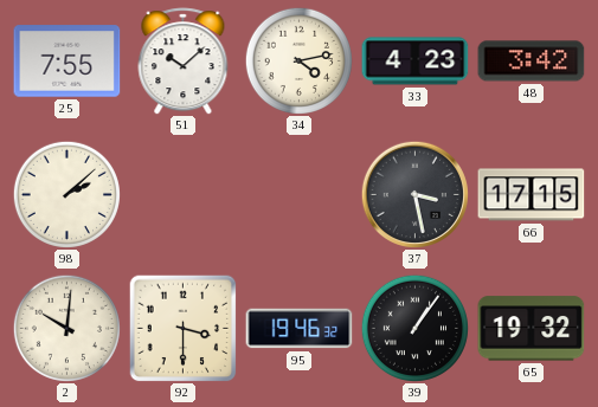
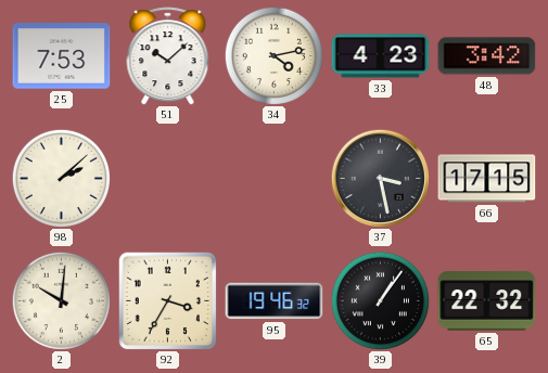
25: 7:55 -> 7:53
92: 3:30 -> 3:35
65: 19:32 -> 22:32
